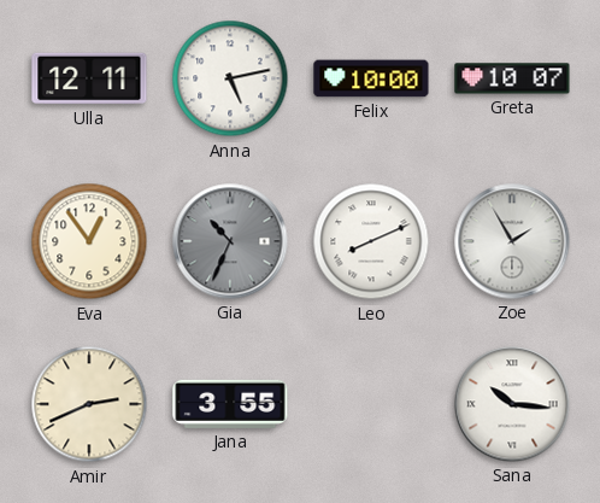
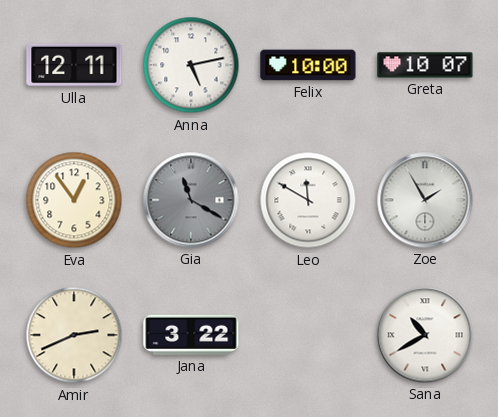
Gia: 10:34 -> 11:20
Leo: 8:11 -> 11:50
Jana: 3:55 -> 3:22
Sana: 10:16 -> 10:40
